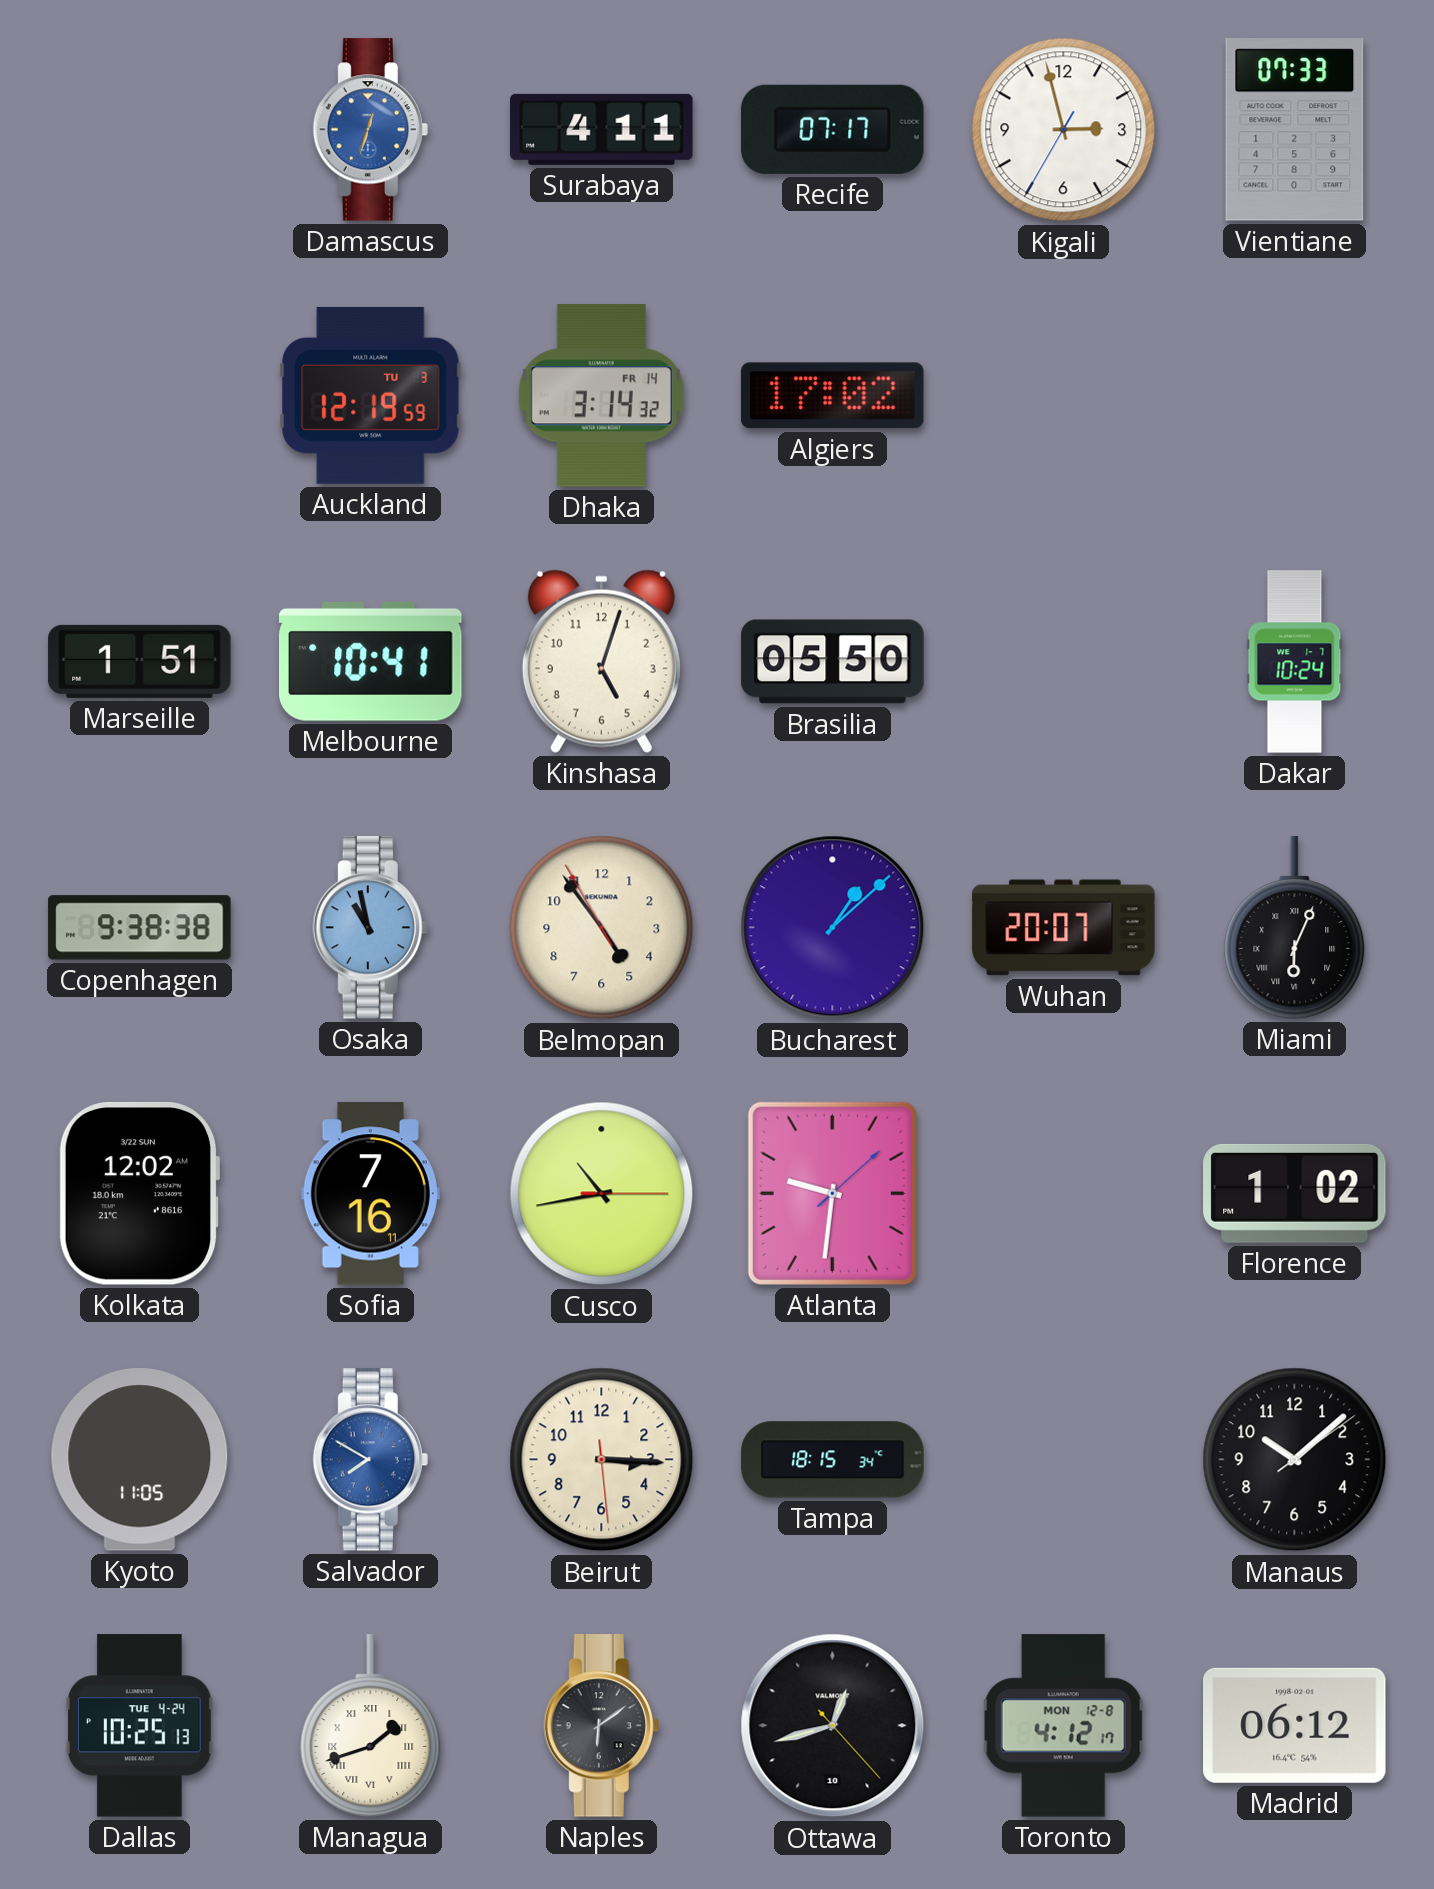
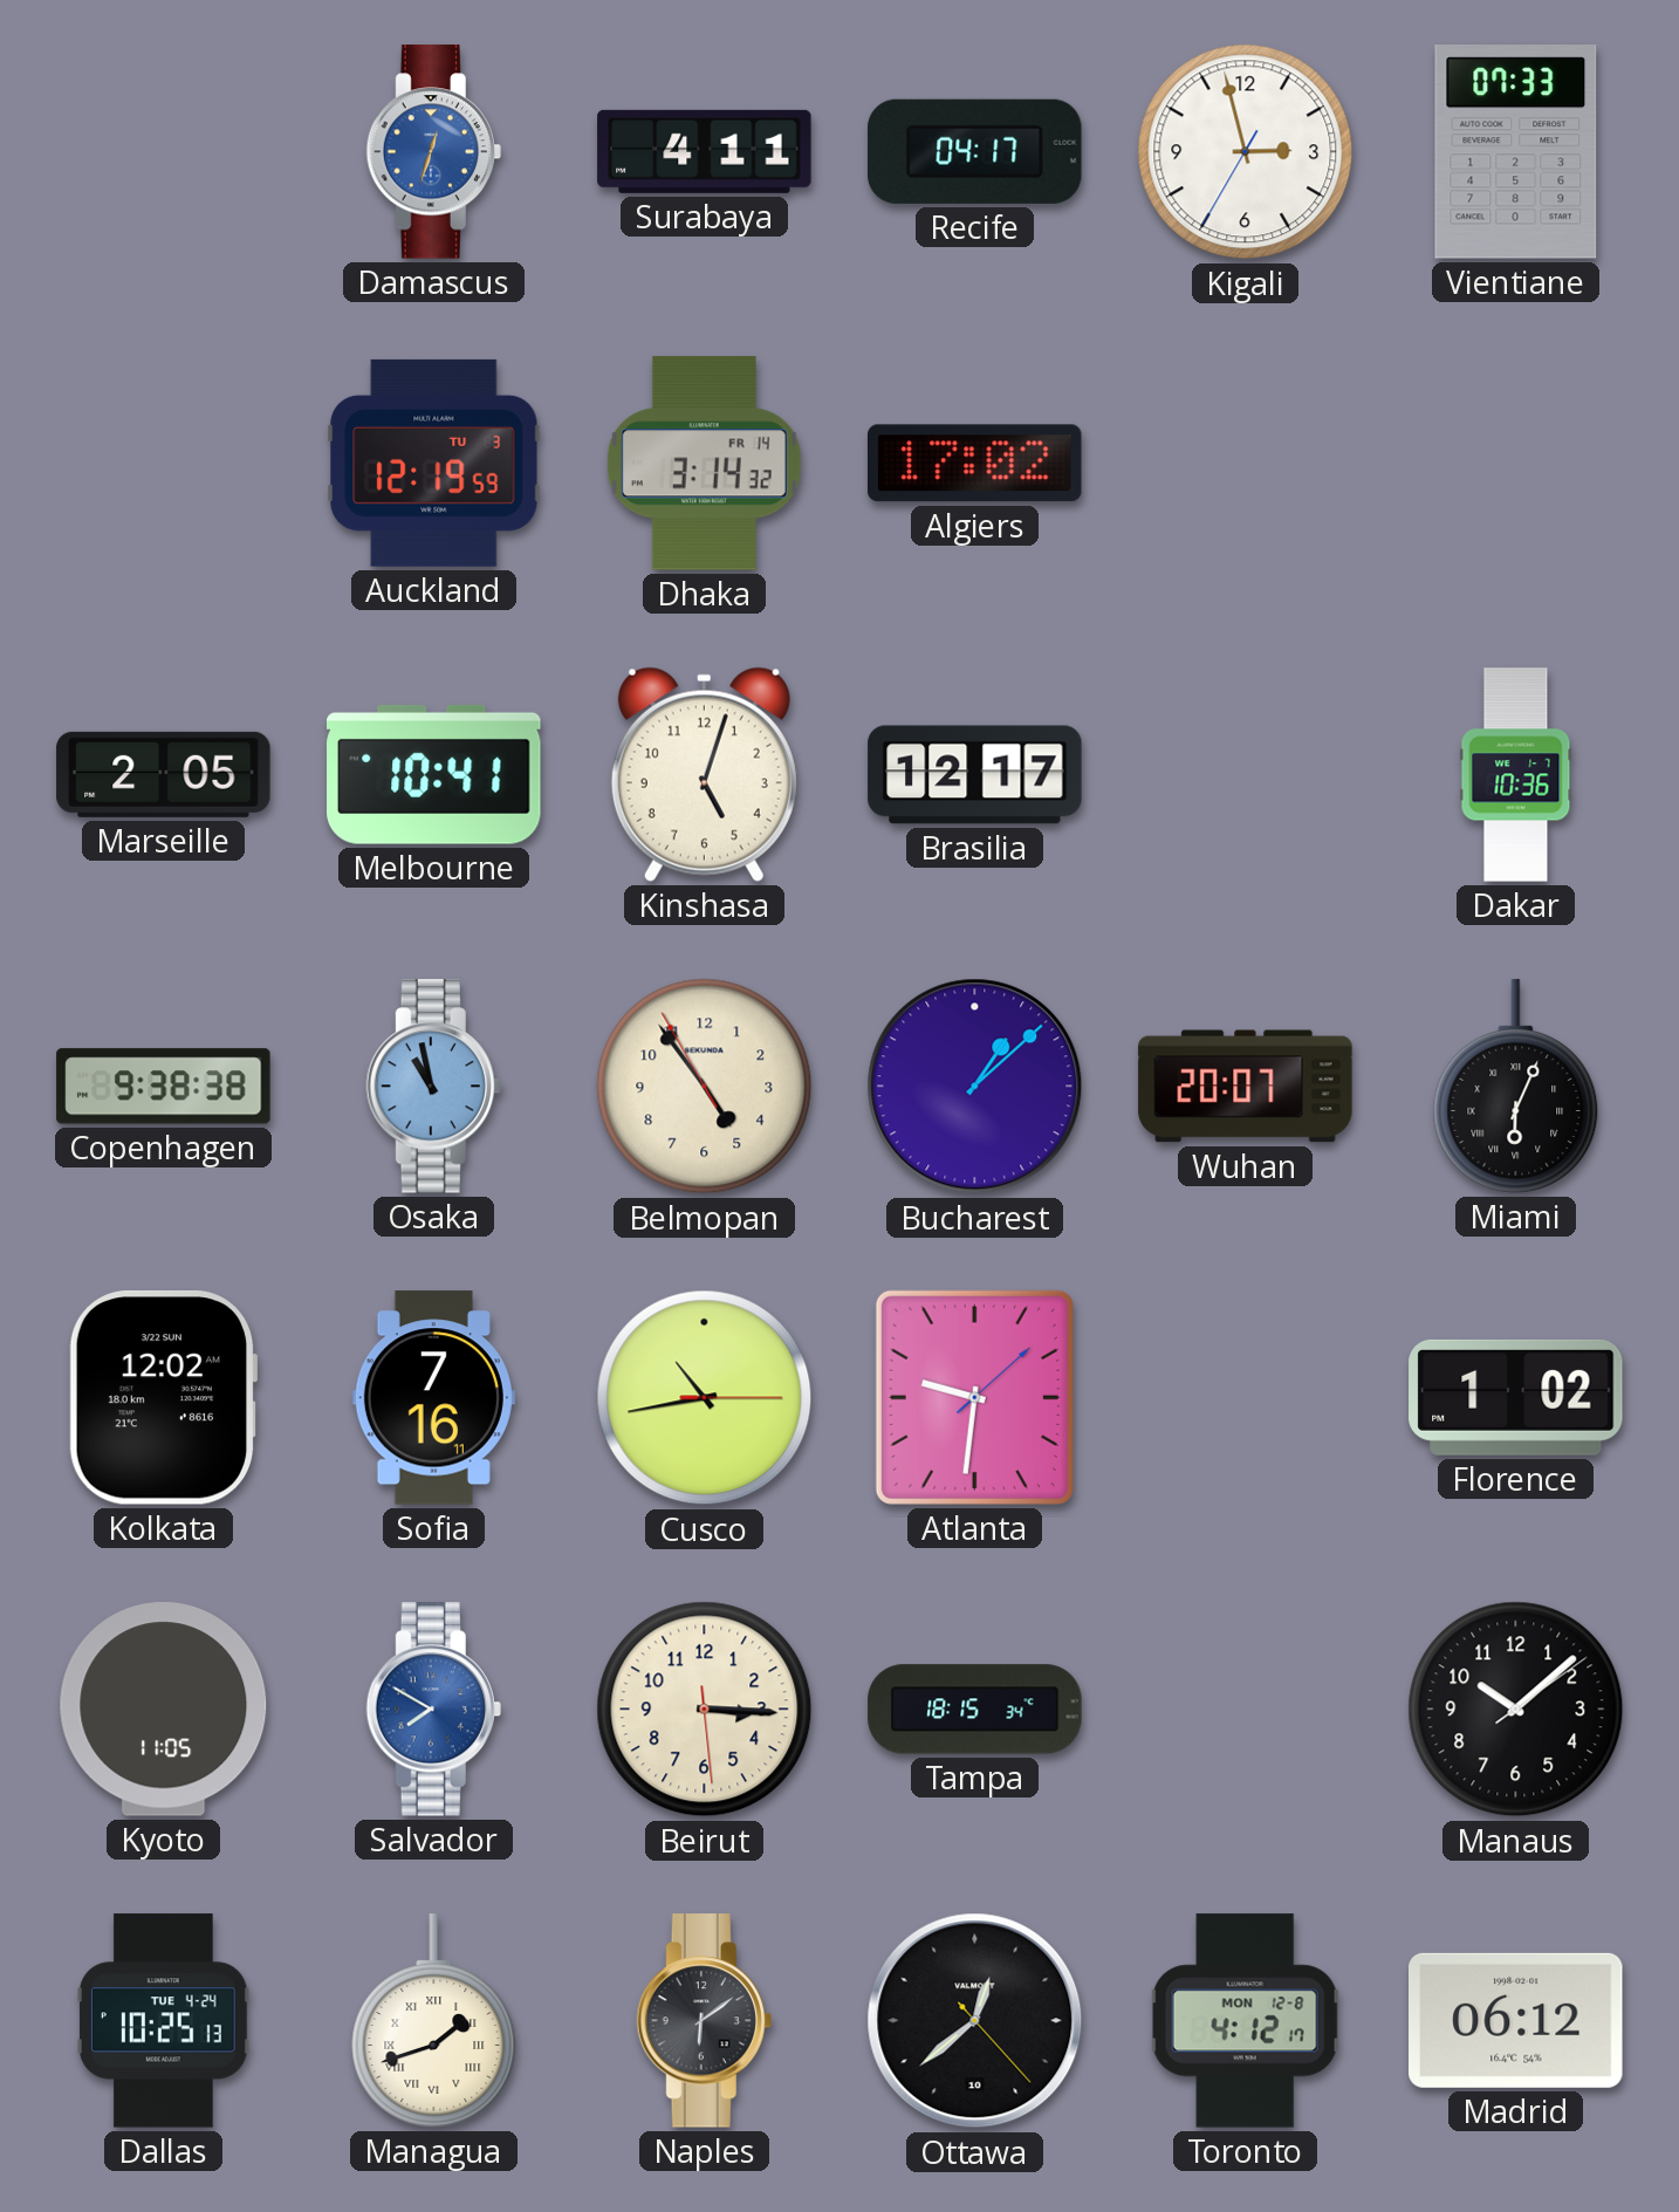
Recife: 07:17 -> 04:17
Marseille: 1:51 -> 2:05
Brasilia: 05:50 -> 12:17
Dakar: 10:24 -> 10:36
Ottawa: 12:42 -> 12:38
